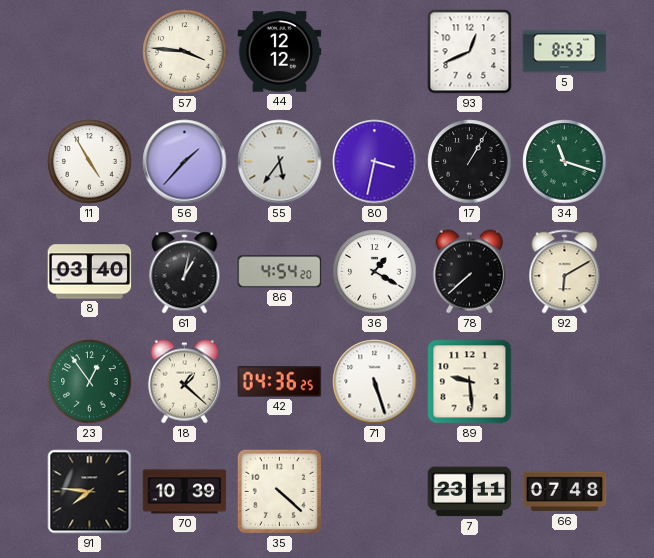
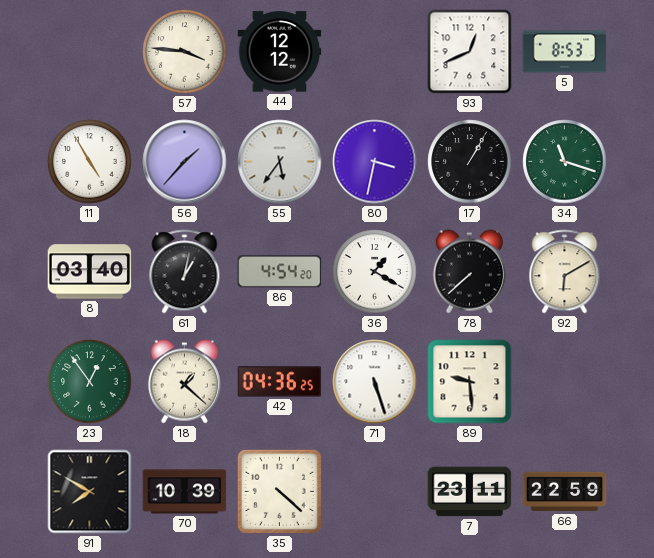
91: 7:46 -> 7:50
66: 07:48 -> 22:59
